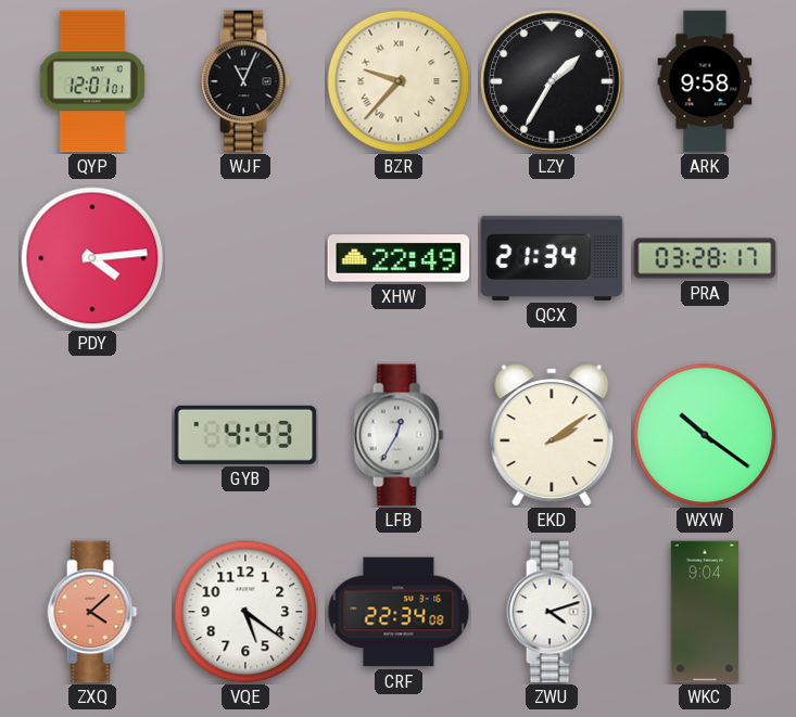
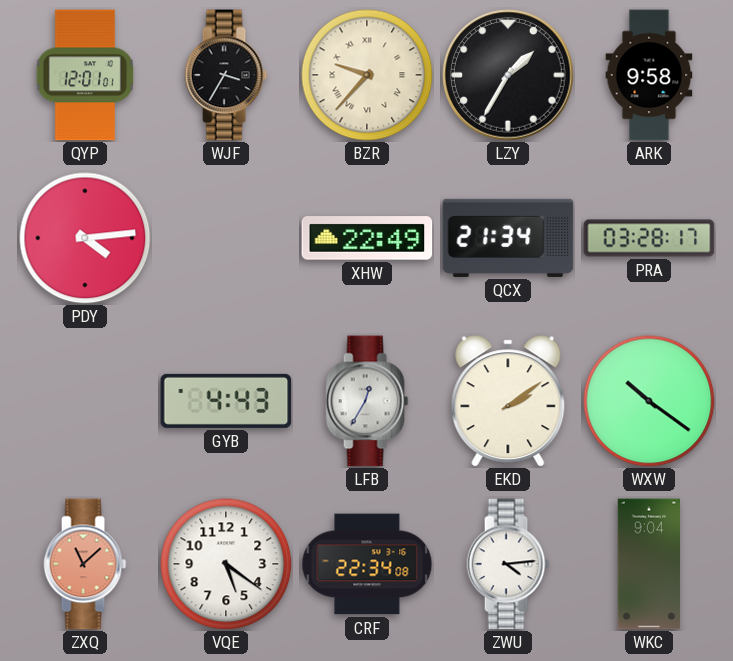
WJF: 11:04 -> 3:35
ZXQ: 4:08 -> 11:08
ZWU: 4:12 -> 4:14
